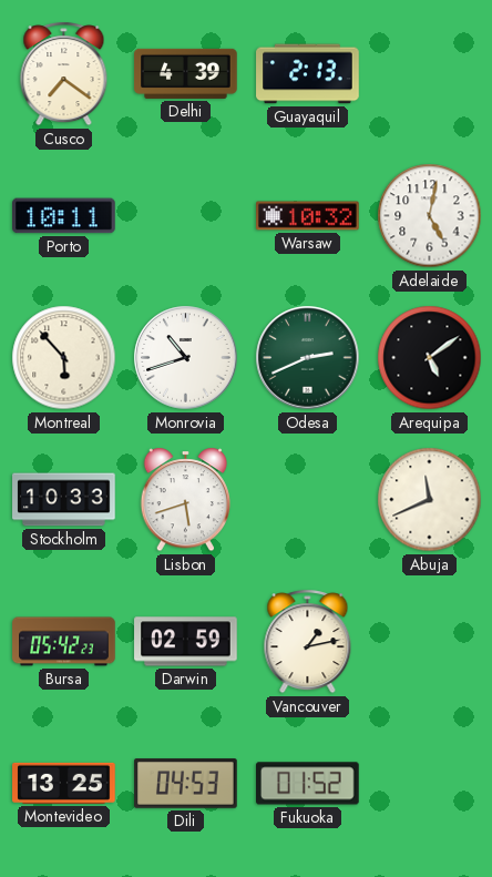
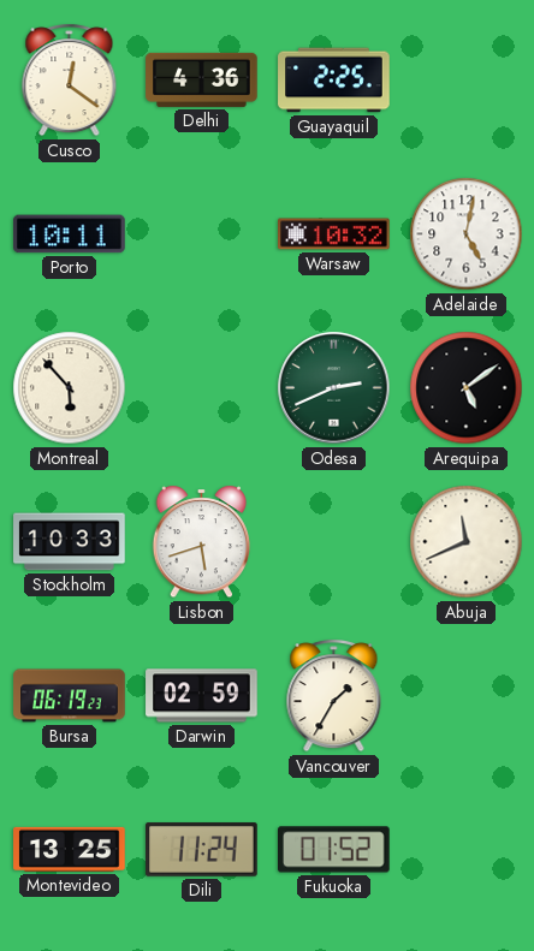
Cusco: 7:21 -> 12:21
Delhi: 4:39 -> 4:36
Guayaquil: 2:13 -> 2:25
Monrovia: 10:42 -> none
Bursa: 05:42 -> 06:19
Vancouver: 1:13 -> 1:35
Dili: 04:53 -> 11:24
